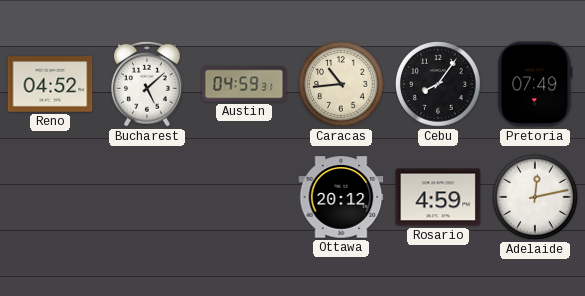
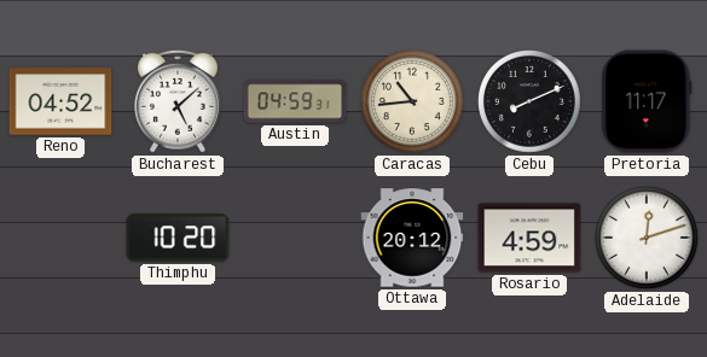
Cebu: 8:06 -> 8:11
Pretoria: 07:49 -> 11:17
Thimphu: none -> 10:20
Adelaide: 12:13 -> 12:12
